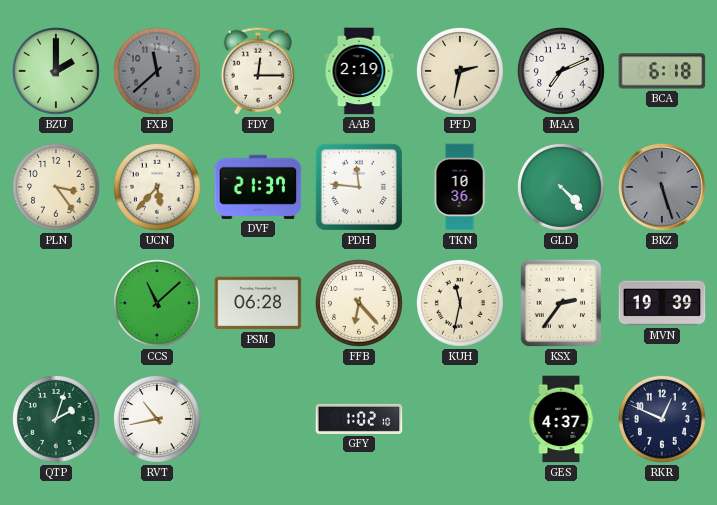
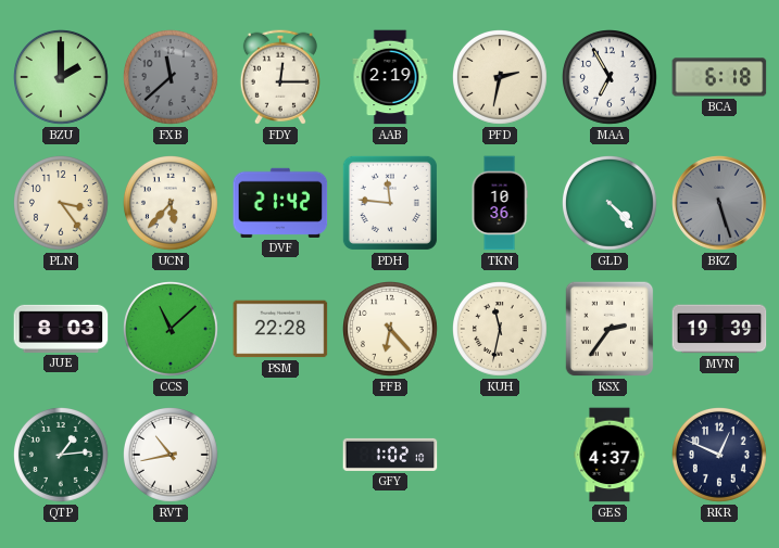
MAA: 7:11 -> 6:55
DVF: 21:37 -> 21:42
JUE: none -> 8:03
PSM: 06:28 -> 22:28
QTP: 2:03 -> 1:14
